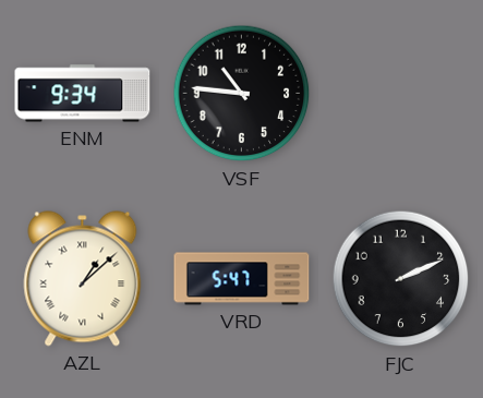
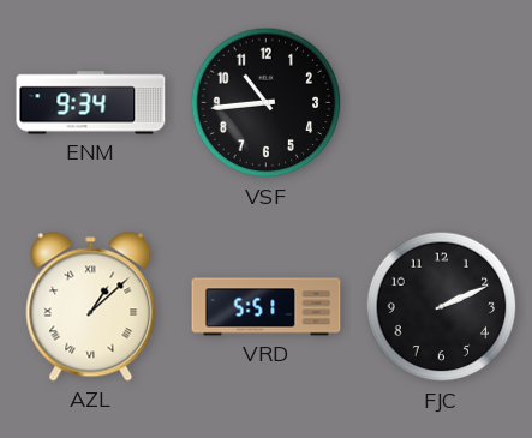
VSF: 10:46 -> 10:44
VRD: 5:47 -> 5:51
